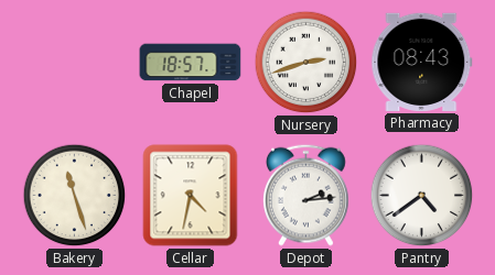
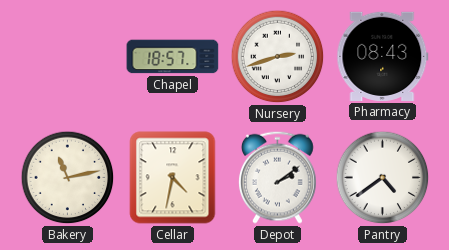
Bakery: 11:27 -> 11:13
Depot: 2:14 -> 2:09
